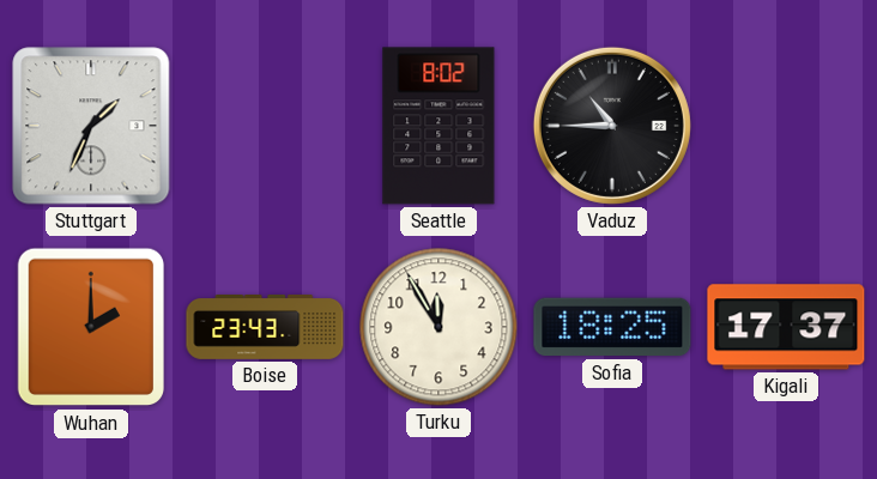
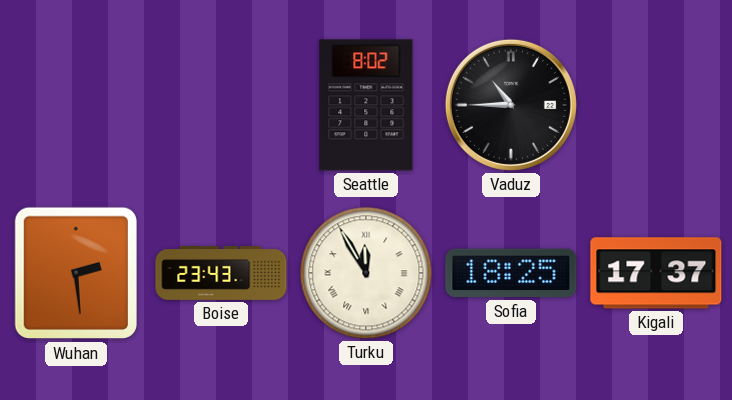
Stuttgart: 1:34 -> none
Wuhan: 2:00 -> 2:29
Turku numerals: Arabic -> Roman
